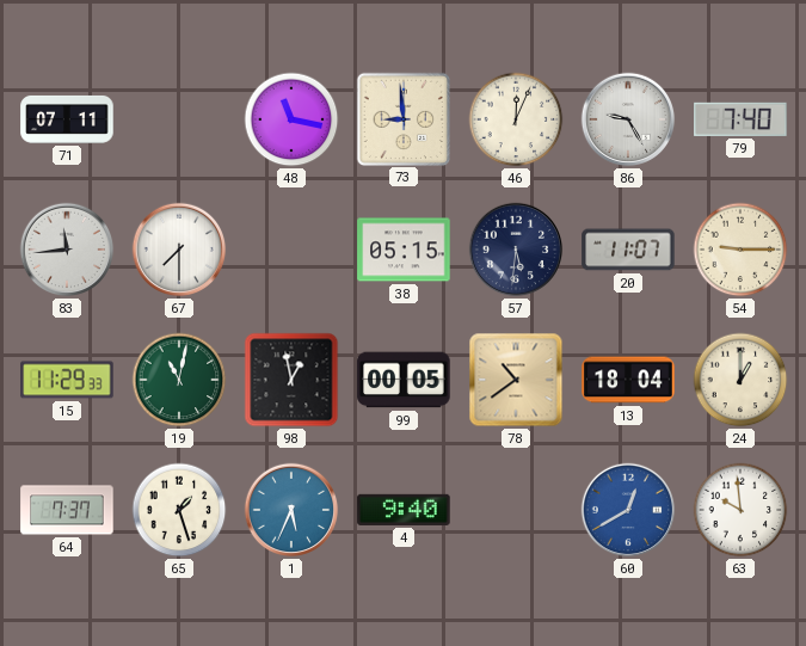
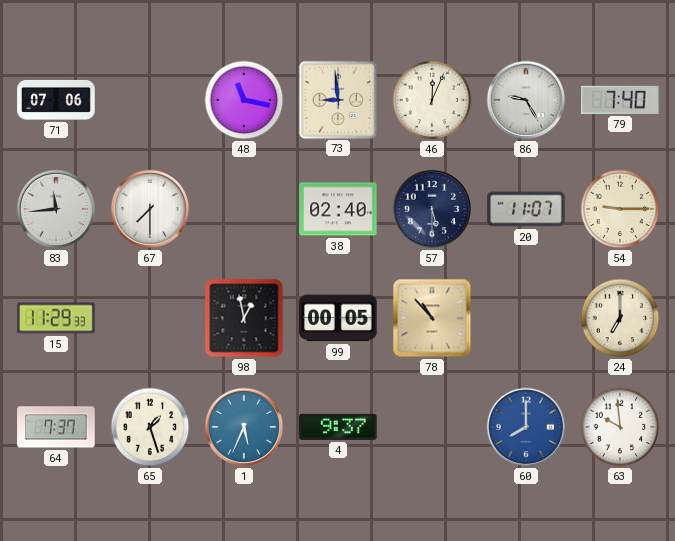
71: 07:11 -> 07:06
38: 05:15 -> 02:40
57: 5:31 -> 5:30
19: 11:02 -> none
78: 10:39 -> 10:53
13: 18:04 -> none
24: 1:00 -> 7:00
4: 9:40 -> 9:37
60: 12:40 -> 8:00
